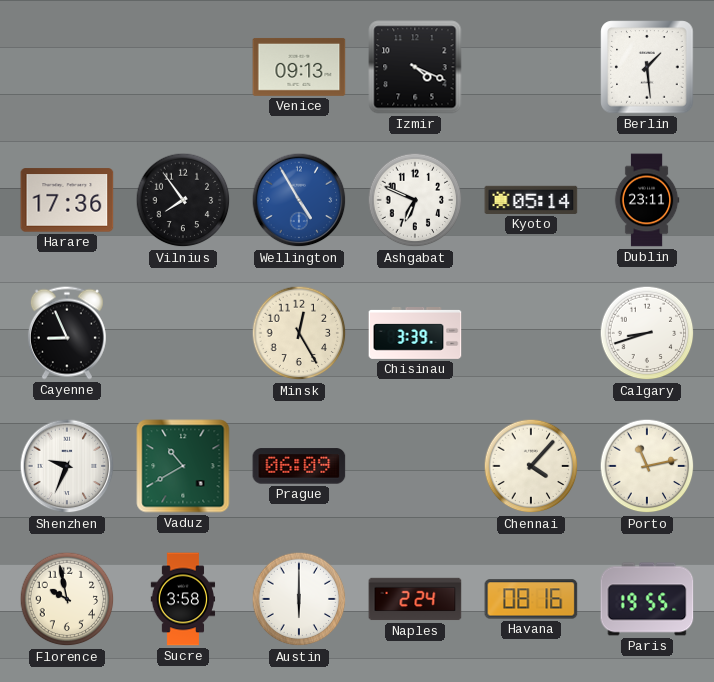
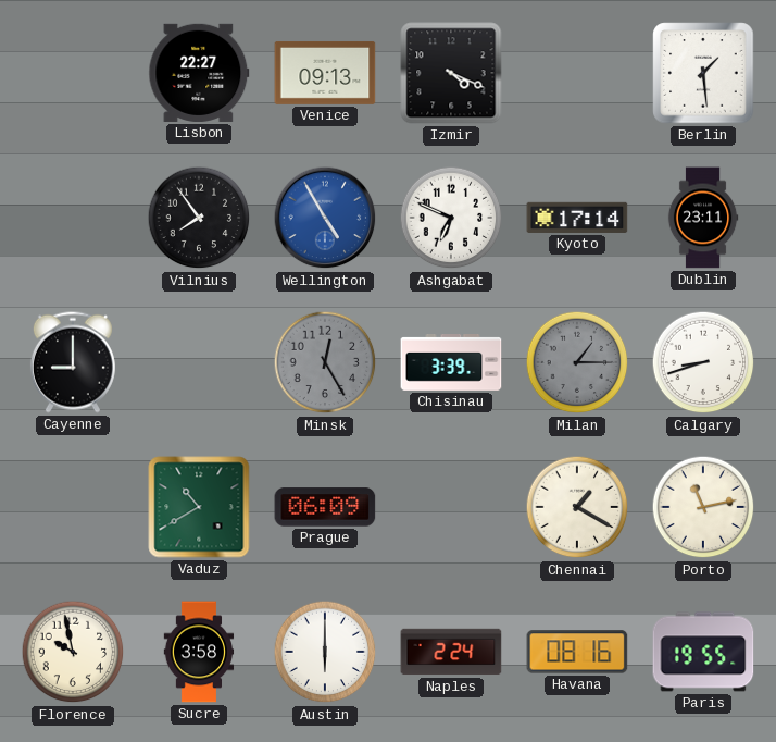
Lisbon: none -> 22:27
Harare: 17:36 -> none
Kyoto: 05:14 -> 17:14
Cayenne: 8:56 -> 9:00
Minsk dial: cream -> grey
Milan: none -> 1:15
Shenzhen: 9:34 -> none
Chennai: 4:07 -> 1:20
